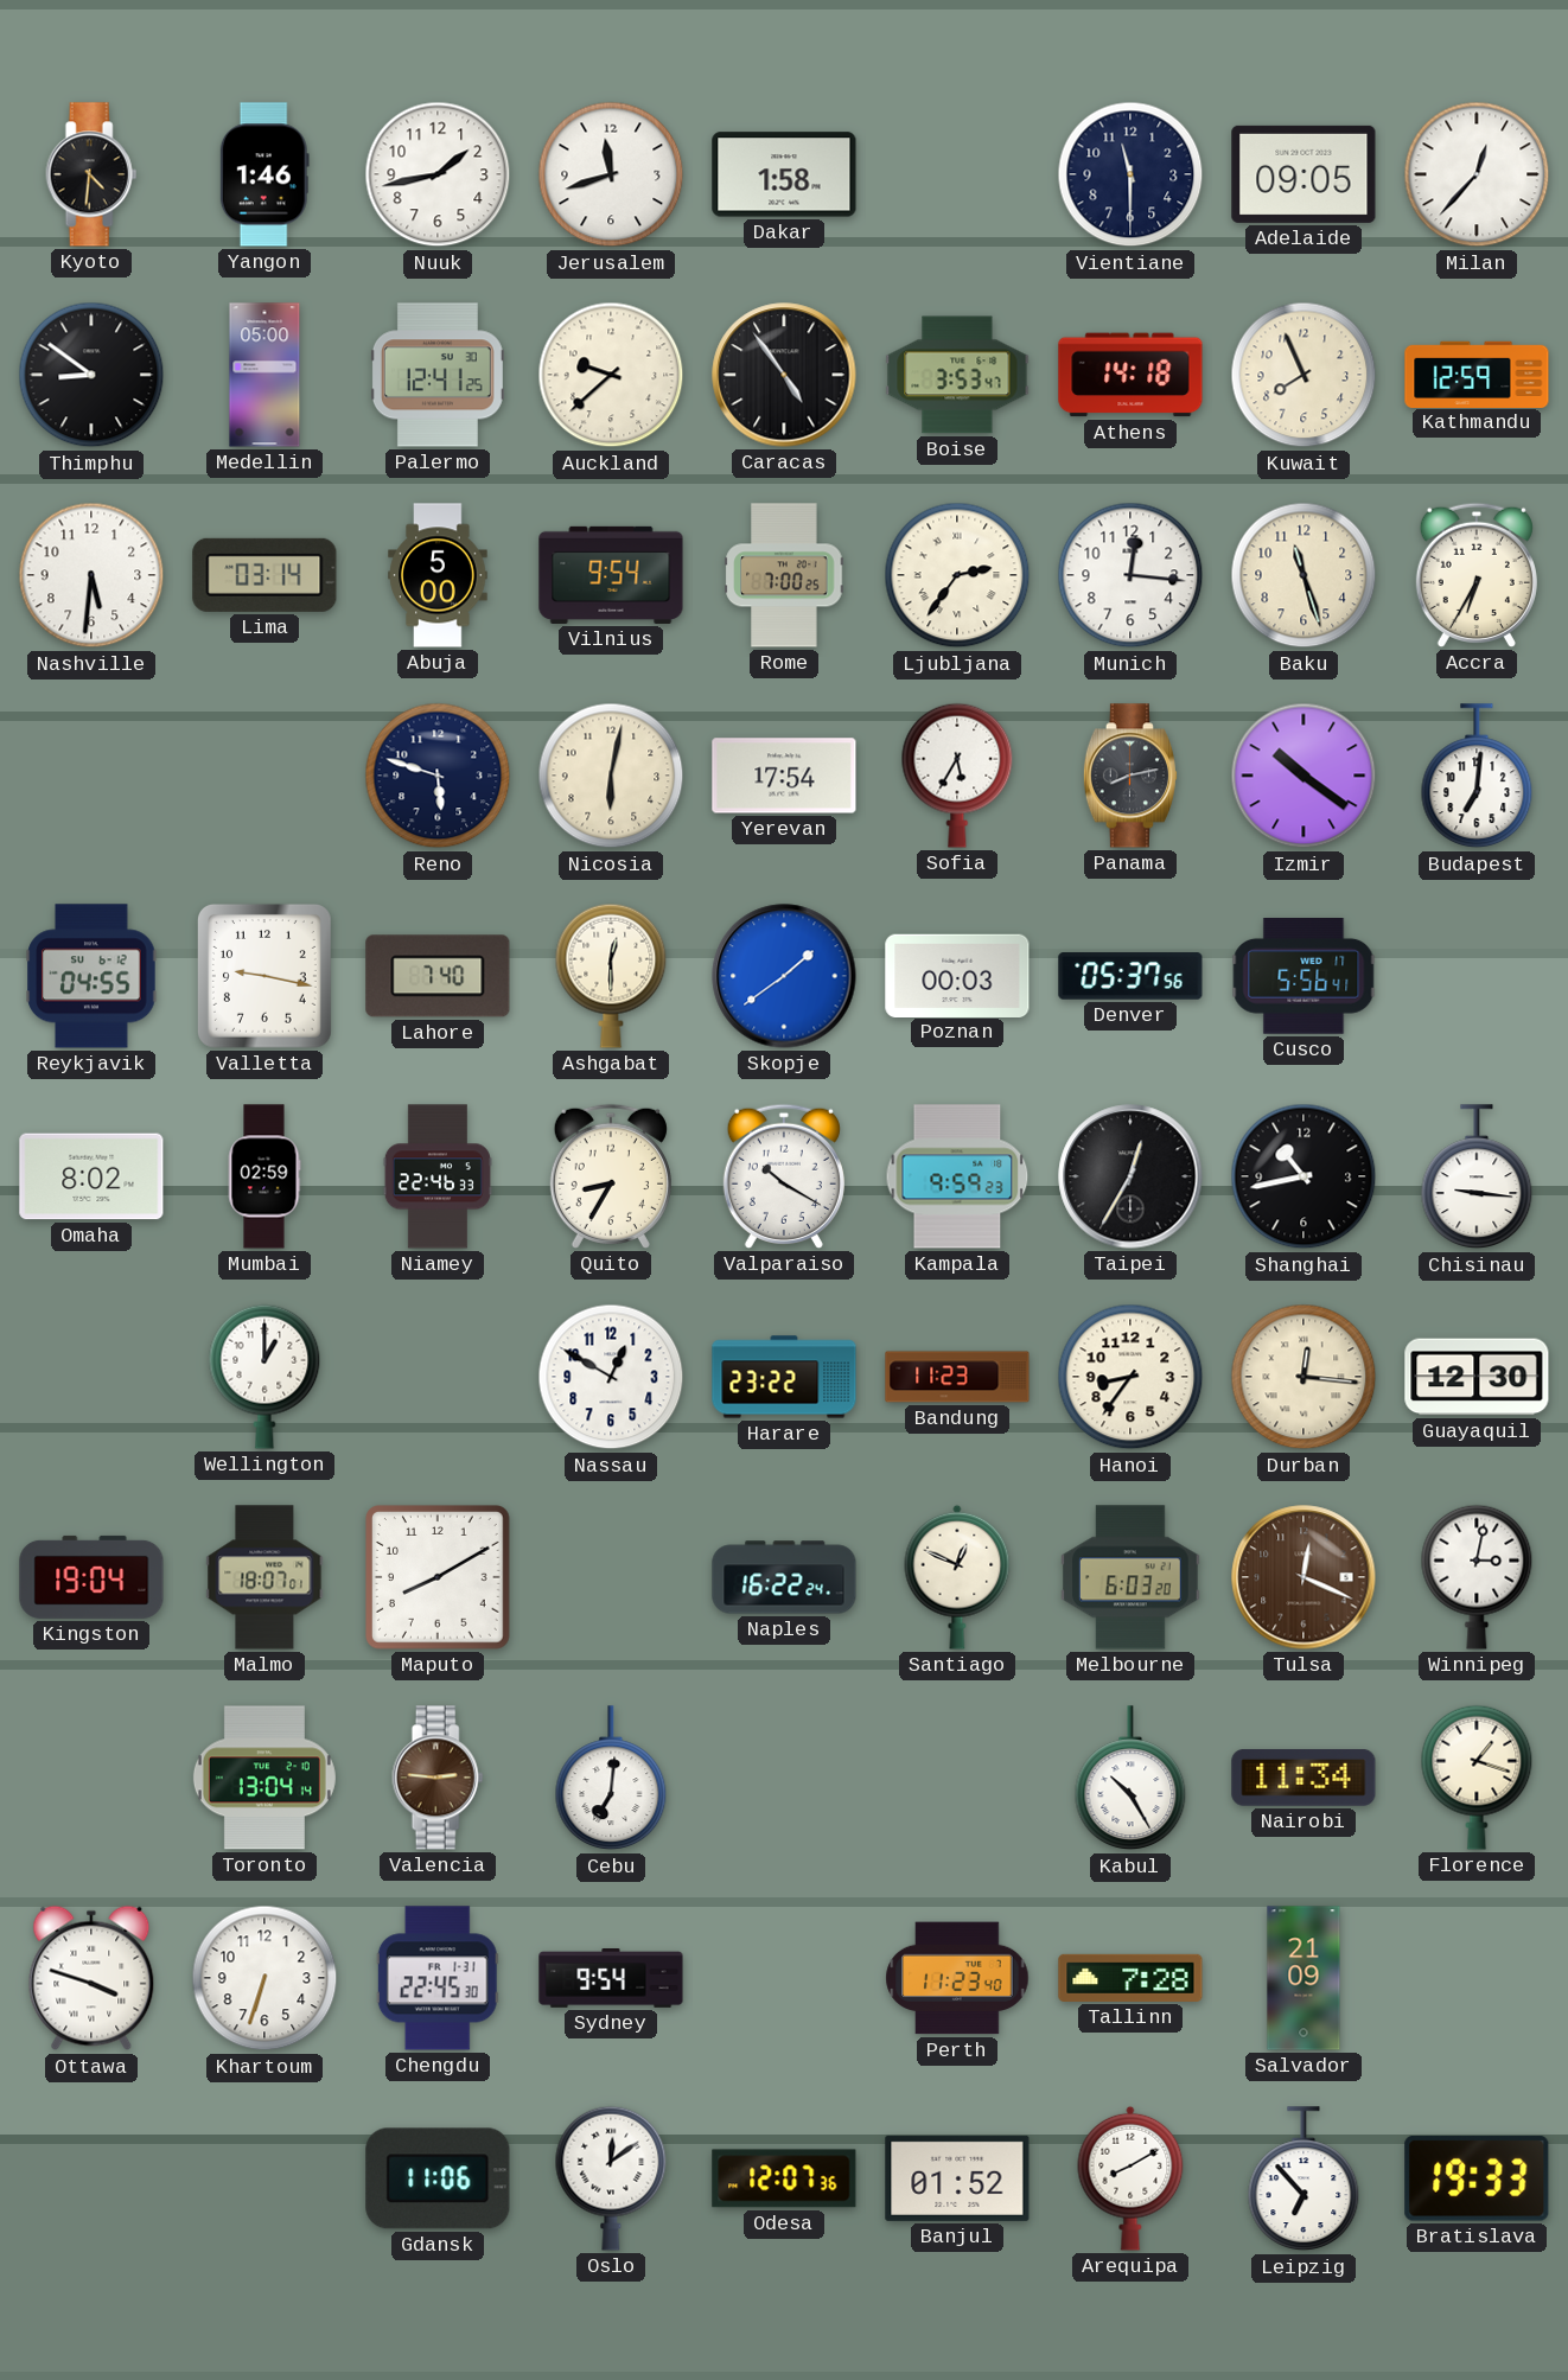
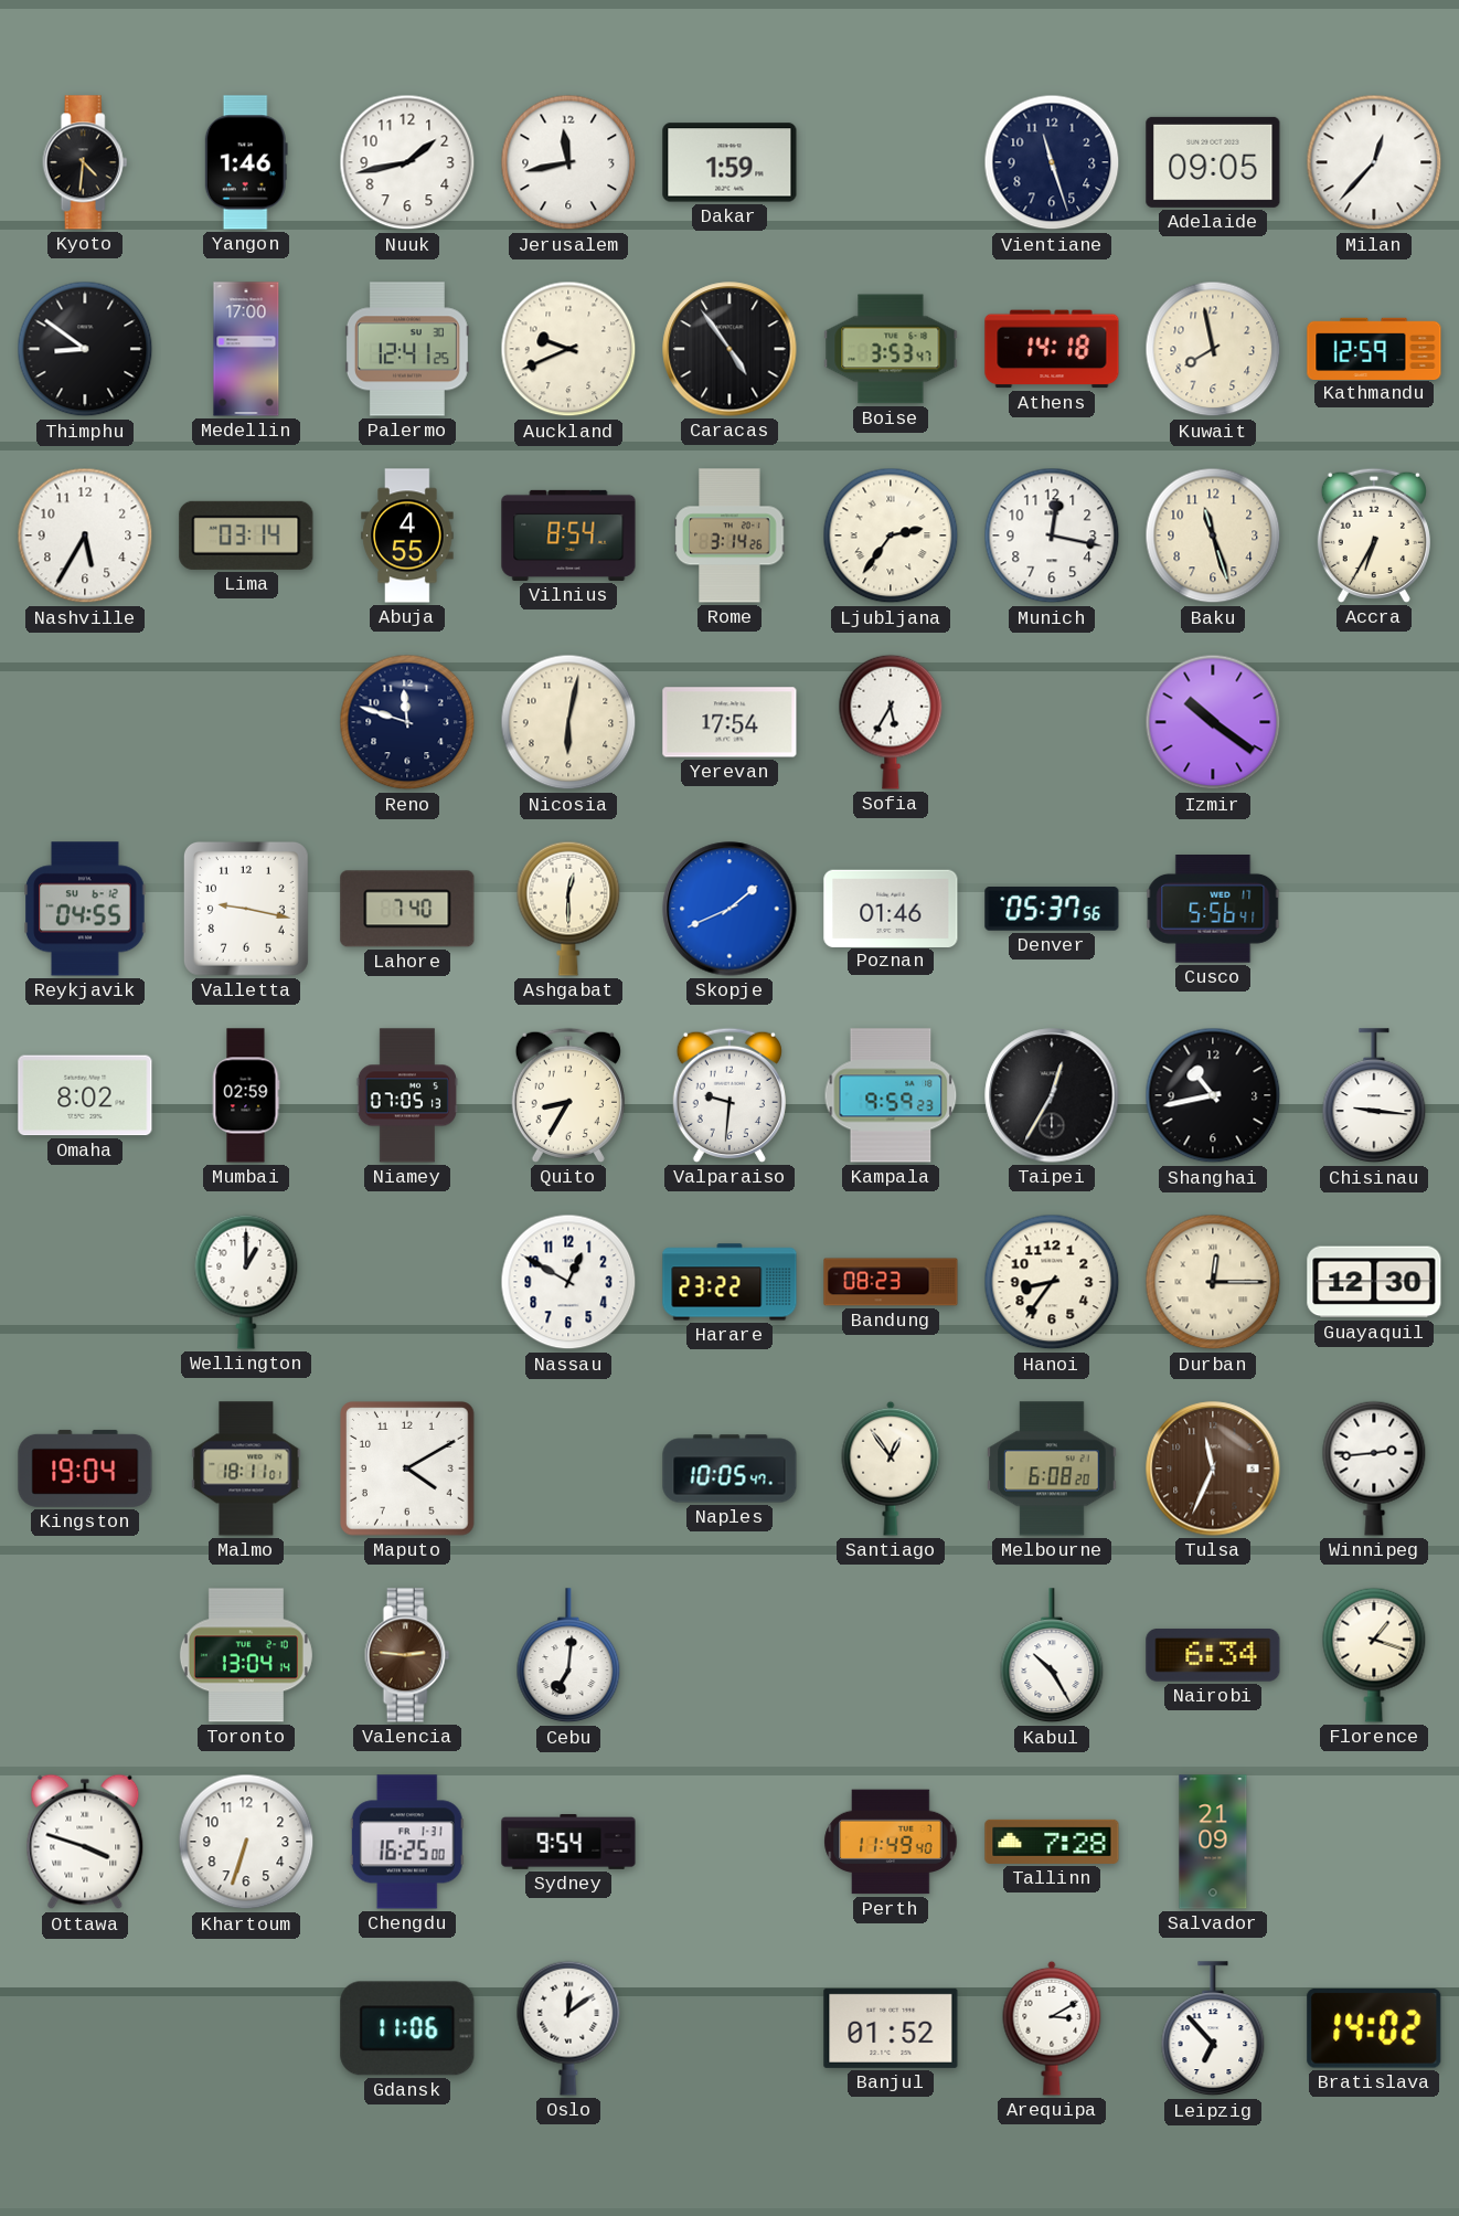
Jerusalem: 11:42 -> 11:43
Dakar: 1:58 -> 1:59
Vientiane: 11:30 -> 11:27
Medellin: 05:00 -> 17:00
Auckland: 9:38 -> 9:41
Kuwait: 7:56 -> 7:58
Nashville: 5:31 -> 5:35
Abuja: 5:00 -> 4:55
Vilnius: 9:54 -> 8:54
Rome: 7:00 -> 3:14
Munich: 12:16 -> 12:17
Reno: 5:48 -> 11:48
Panama: 8:13 -> none
Budapest: 7:01 -> none
Skopje: 1:39 -> 1:41
Poznan: 00:03 -> 01:46
Niamey: 22:46 -> 07:05
Valparaiso: 10:20 -> 9:31
Bandung: 11:23 -> 08:23
Durban: 12:16 -> 12:15
Malmo: 18:07 -> 18:11
Maputo: 8:10 -> 4:10
Naples: 16:22 -> 10:05
Santiago: 12:49 -> 12:54
Melbourne: 6:03 -> 6:08
Tulsa: 12:19 -> 11:34
Winnipeg: 3:02 -> 2:44
Nairobi: 11:34 -> 6:34
Chengdu: 22:45 -> 16:25
Perth: 11:23 -> 11:49
Odesa: 12:07 -> none
Arequipa: 8:10 -> 3:10
Bratislava: 19:33 -> 14:02
